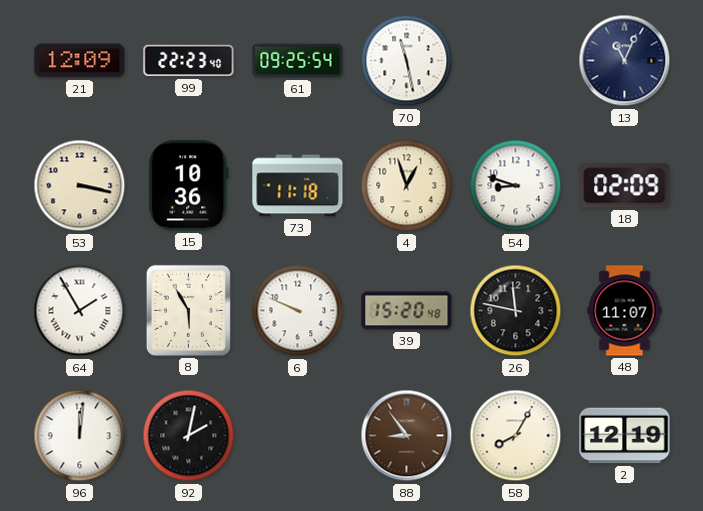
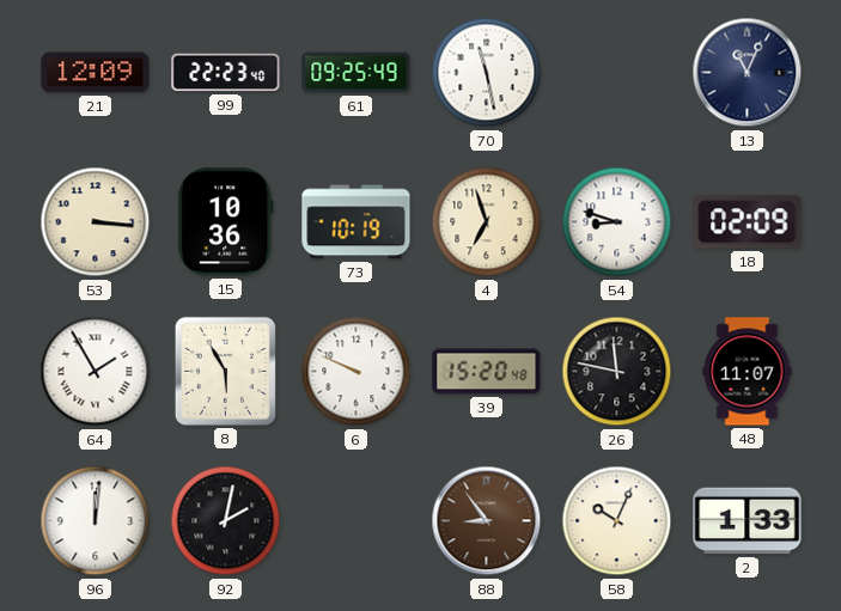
61: 09:25:54 -> 09:25:49
53: 3:17 -> 3:16
73: 11:18 -> 10:19
4: 12:57 -> 6:57
58: 8:05 -> 10:04
2: 12:19 -> 1:33
